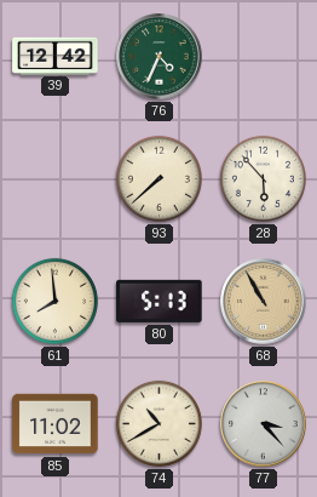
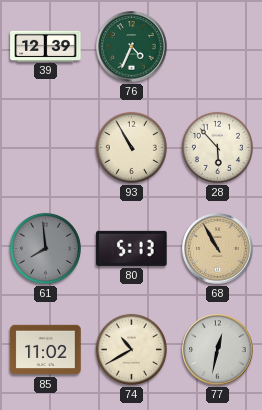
39: 12:42 -> 12:39
93: 7:38 -> 10:55
61 dial: cream -> grey
77: 3:23 -> 12:32
